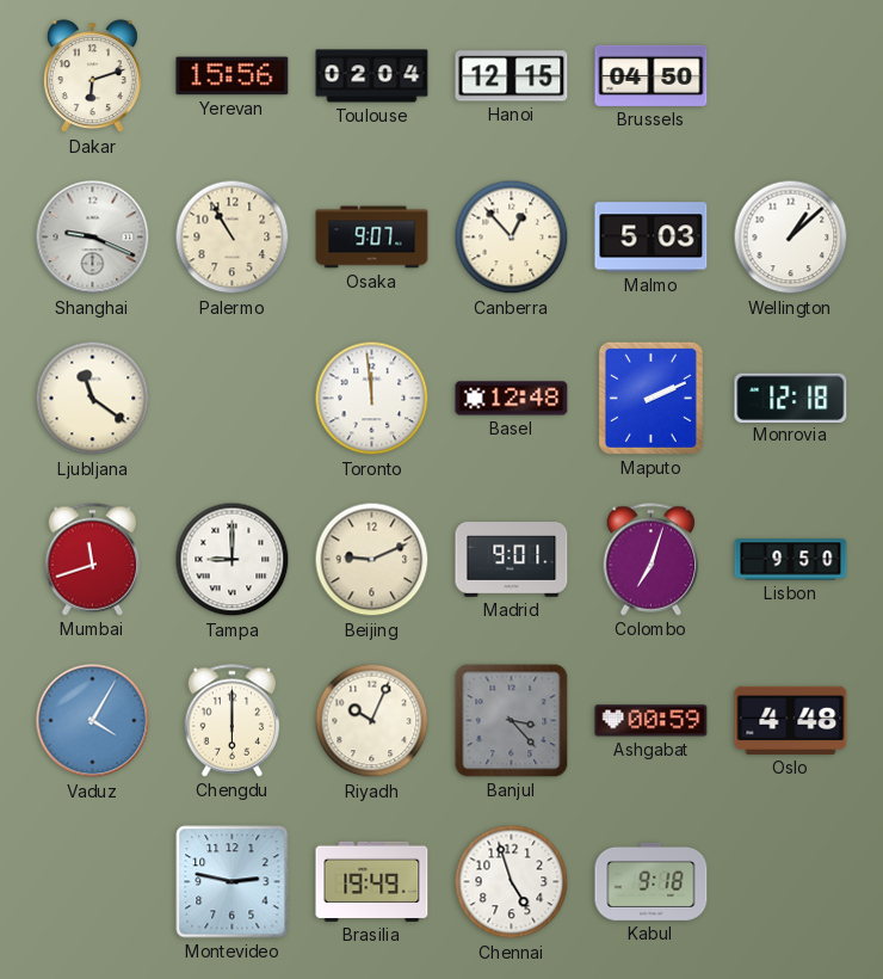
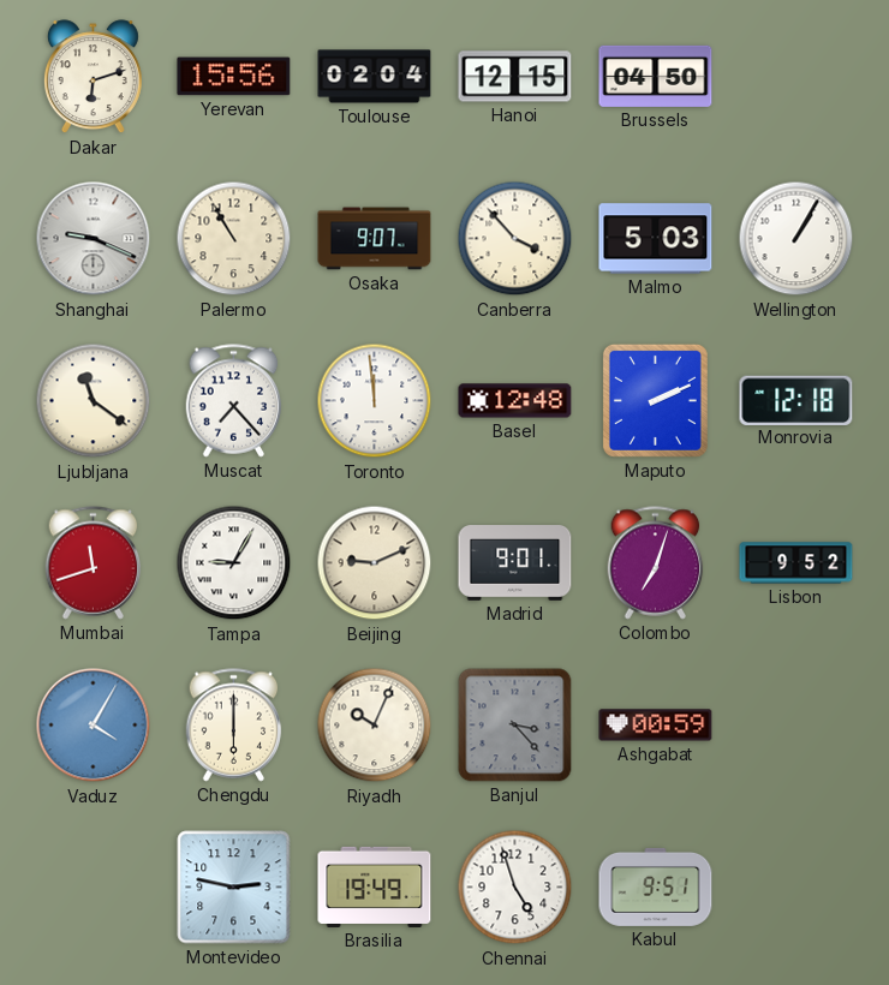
Canberra: 12:53 -> 3:53
Wellington: 1:08 -> 1:05
Muscat: none -> 7:23
Tampa: 9:00 -> 9:05
Lisbon: 9:50 -> 9:52
Oslo: 4:48 -> none
Kabul: 9:18 -> 9:51
